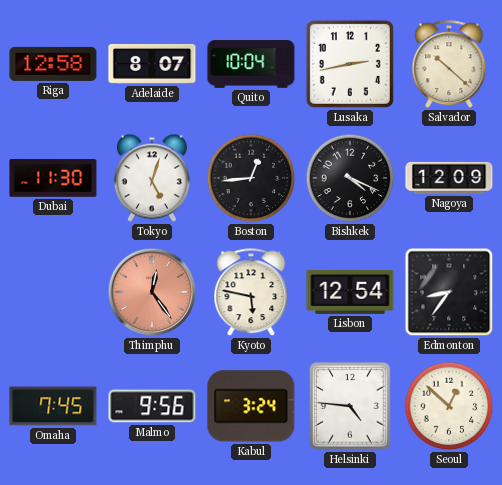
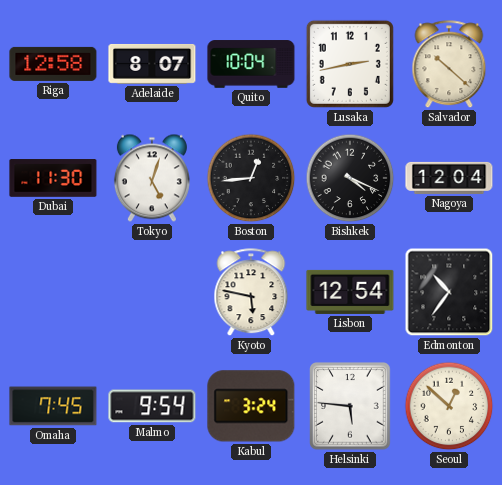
Nagoya: 12:09 -> 12:04
Thimphu: 12:24 -> none
Edmonton: 8:36 -> 10:36
Malmo: 9:56 -> 9:54
Helsinki: 4:46 -> 5:46
